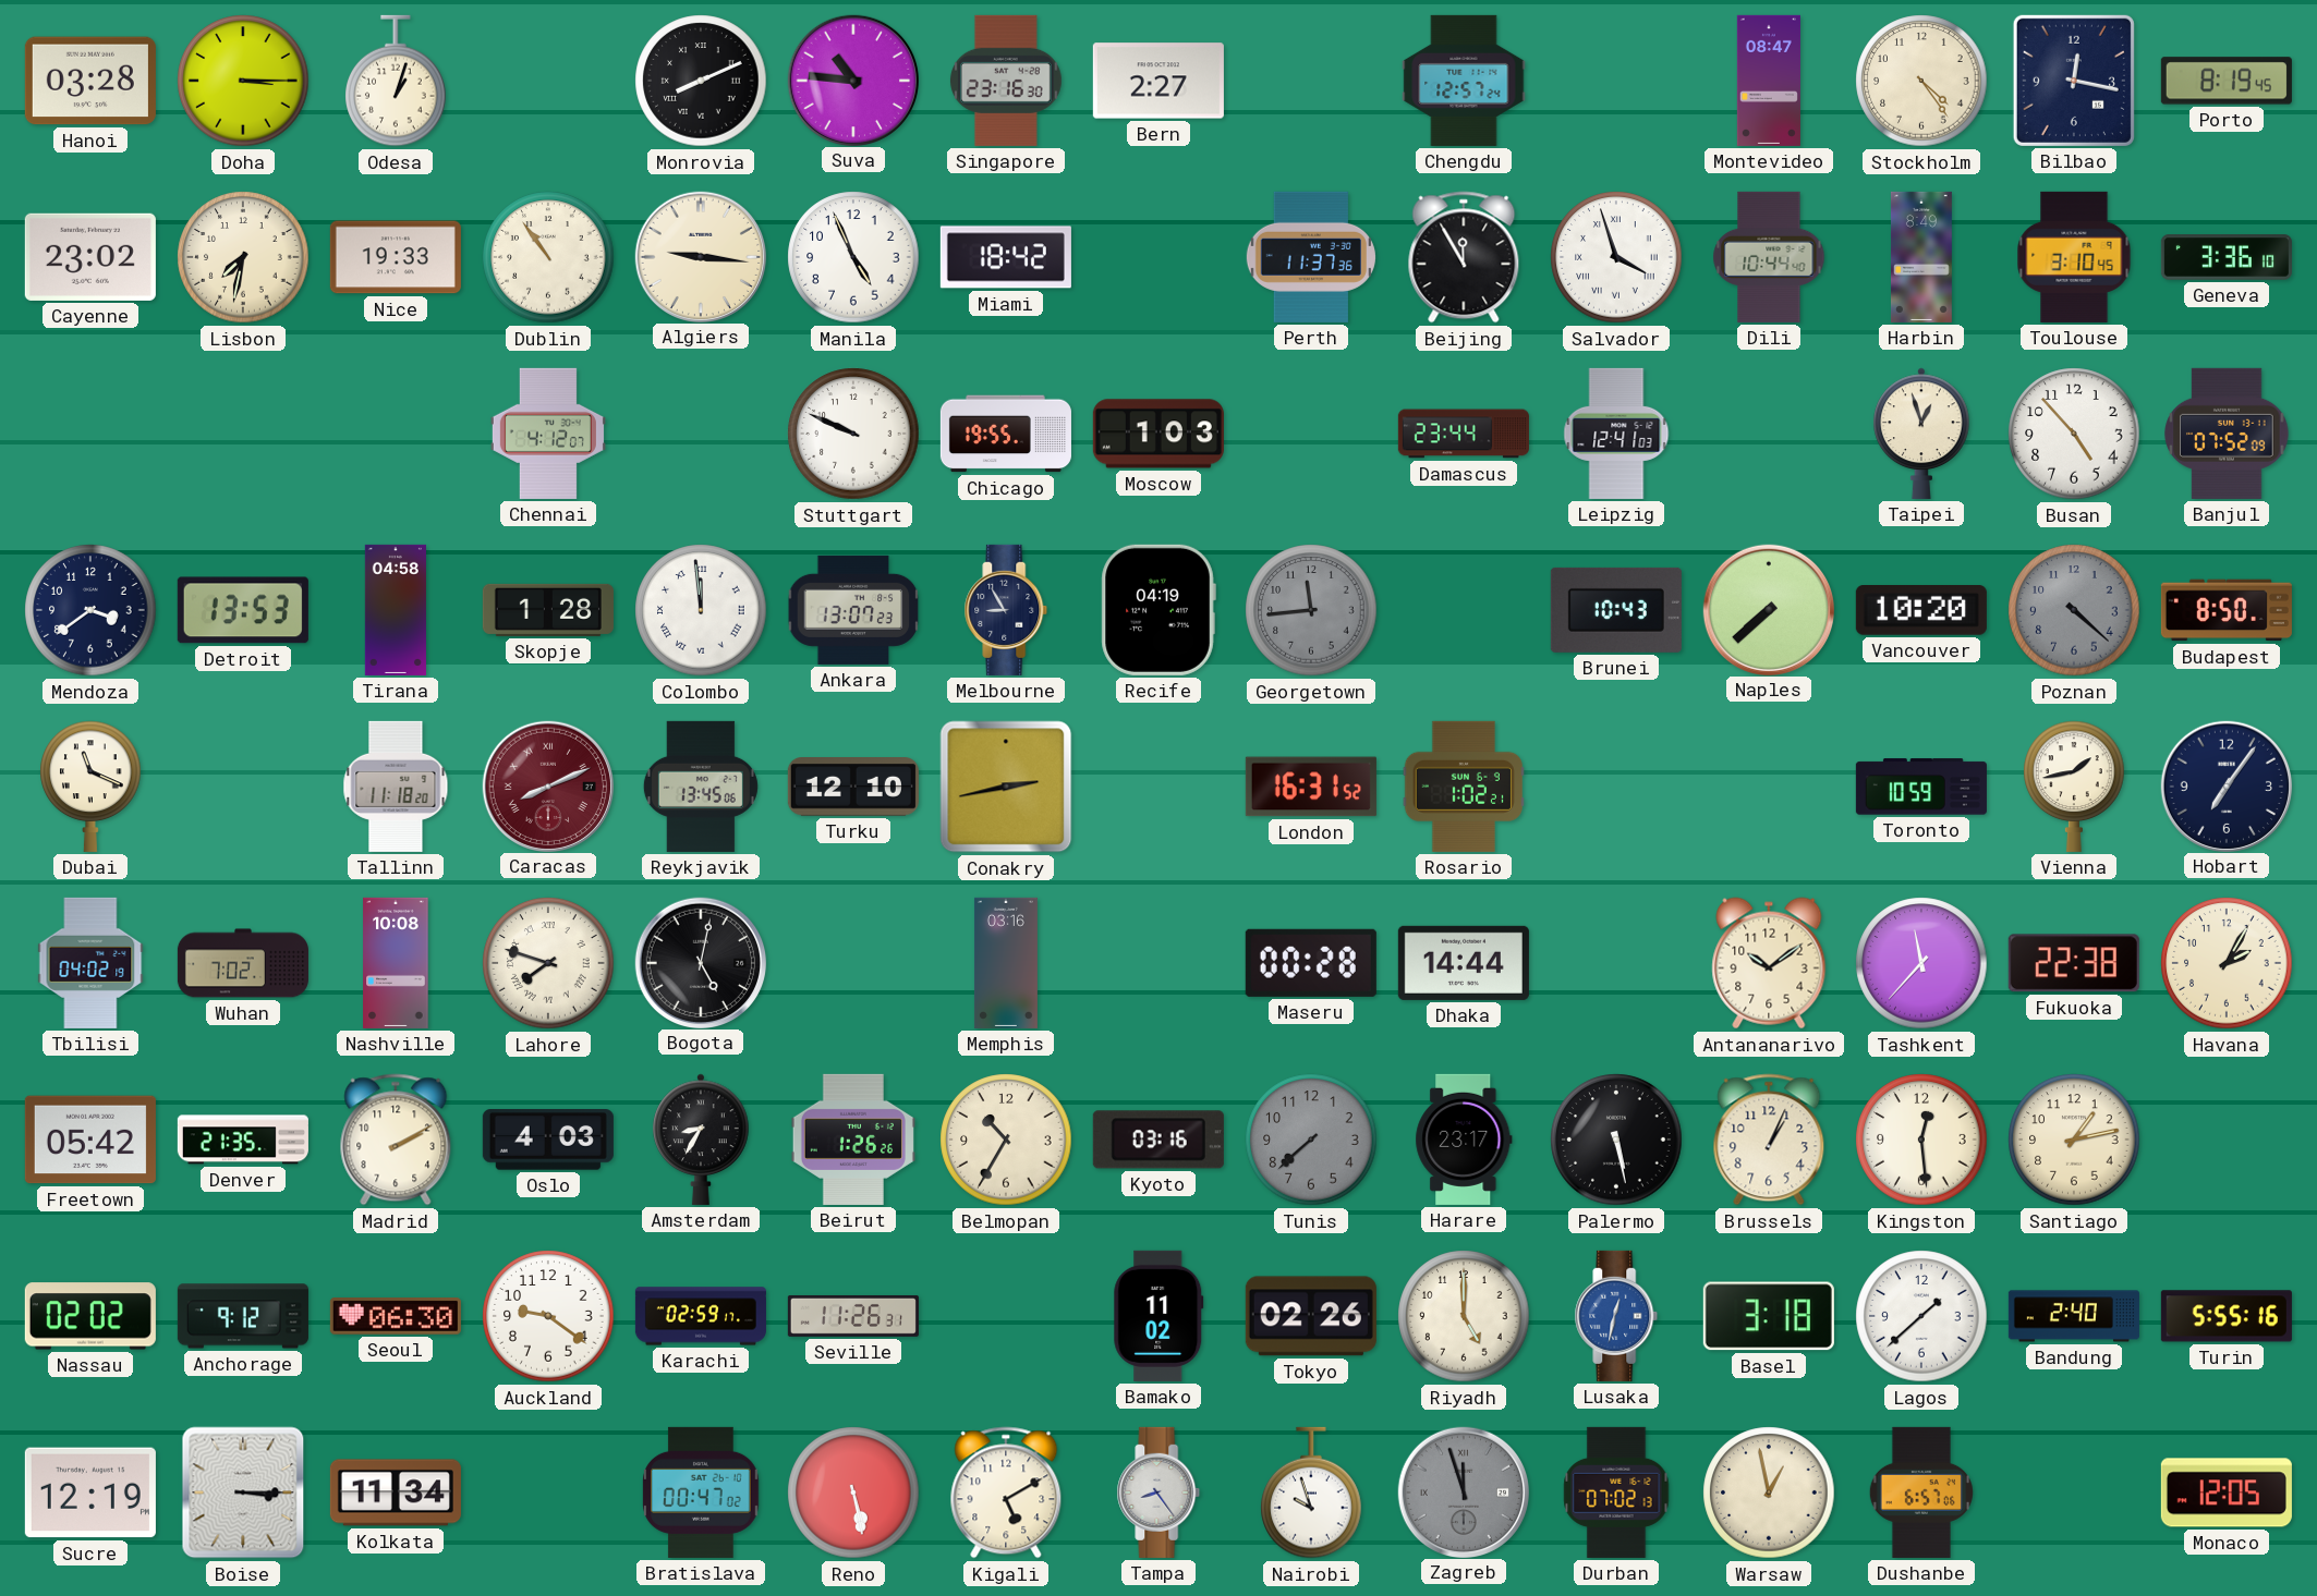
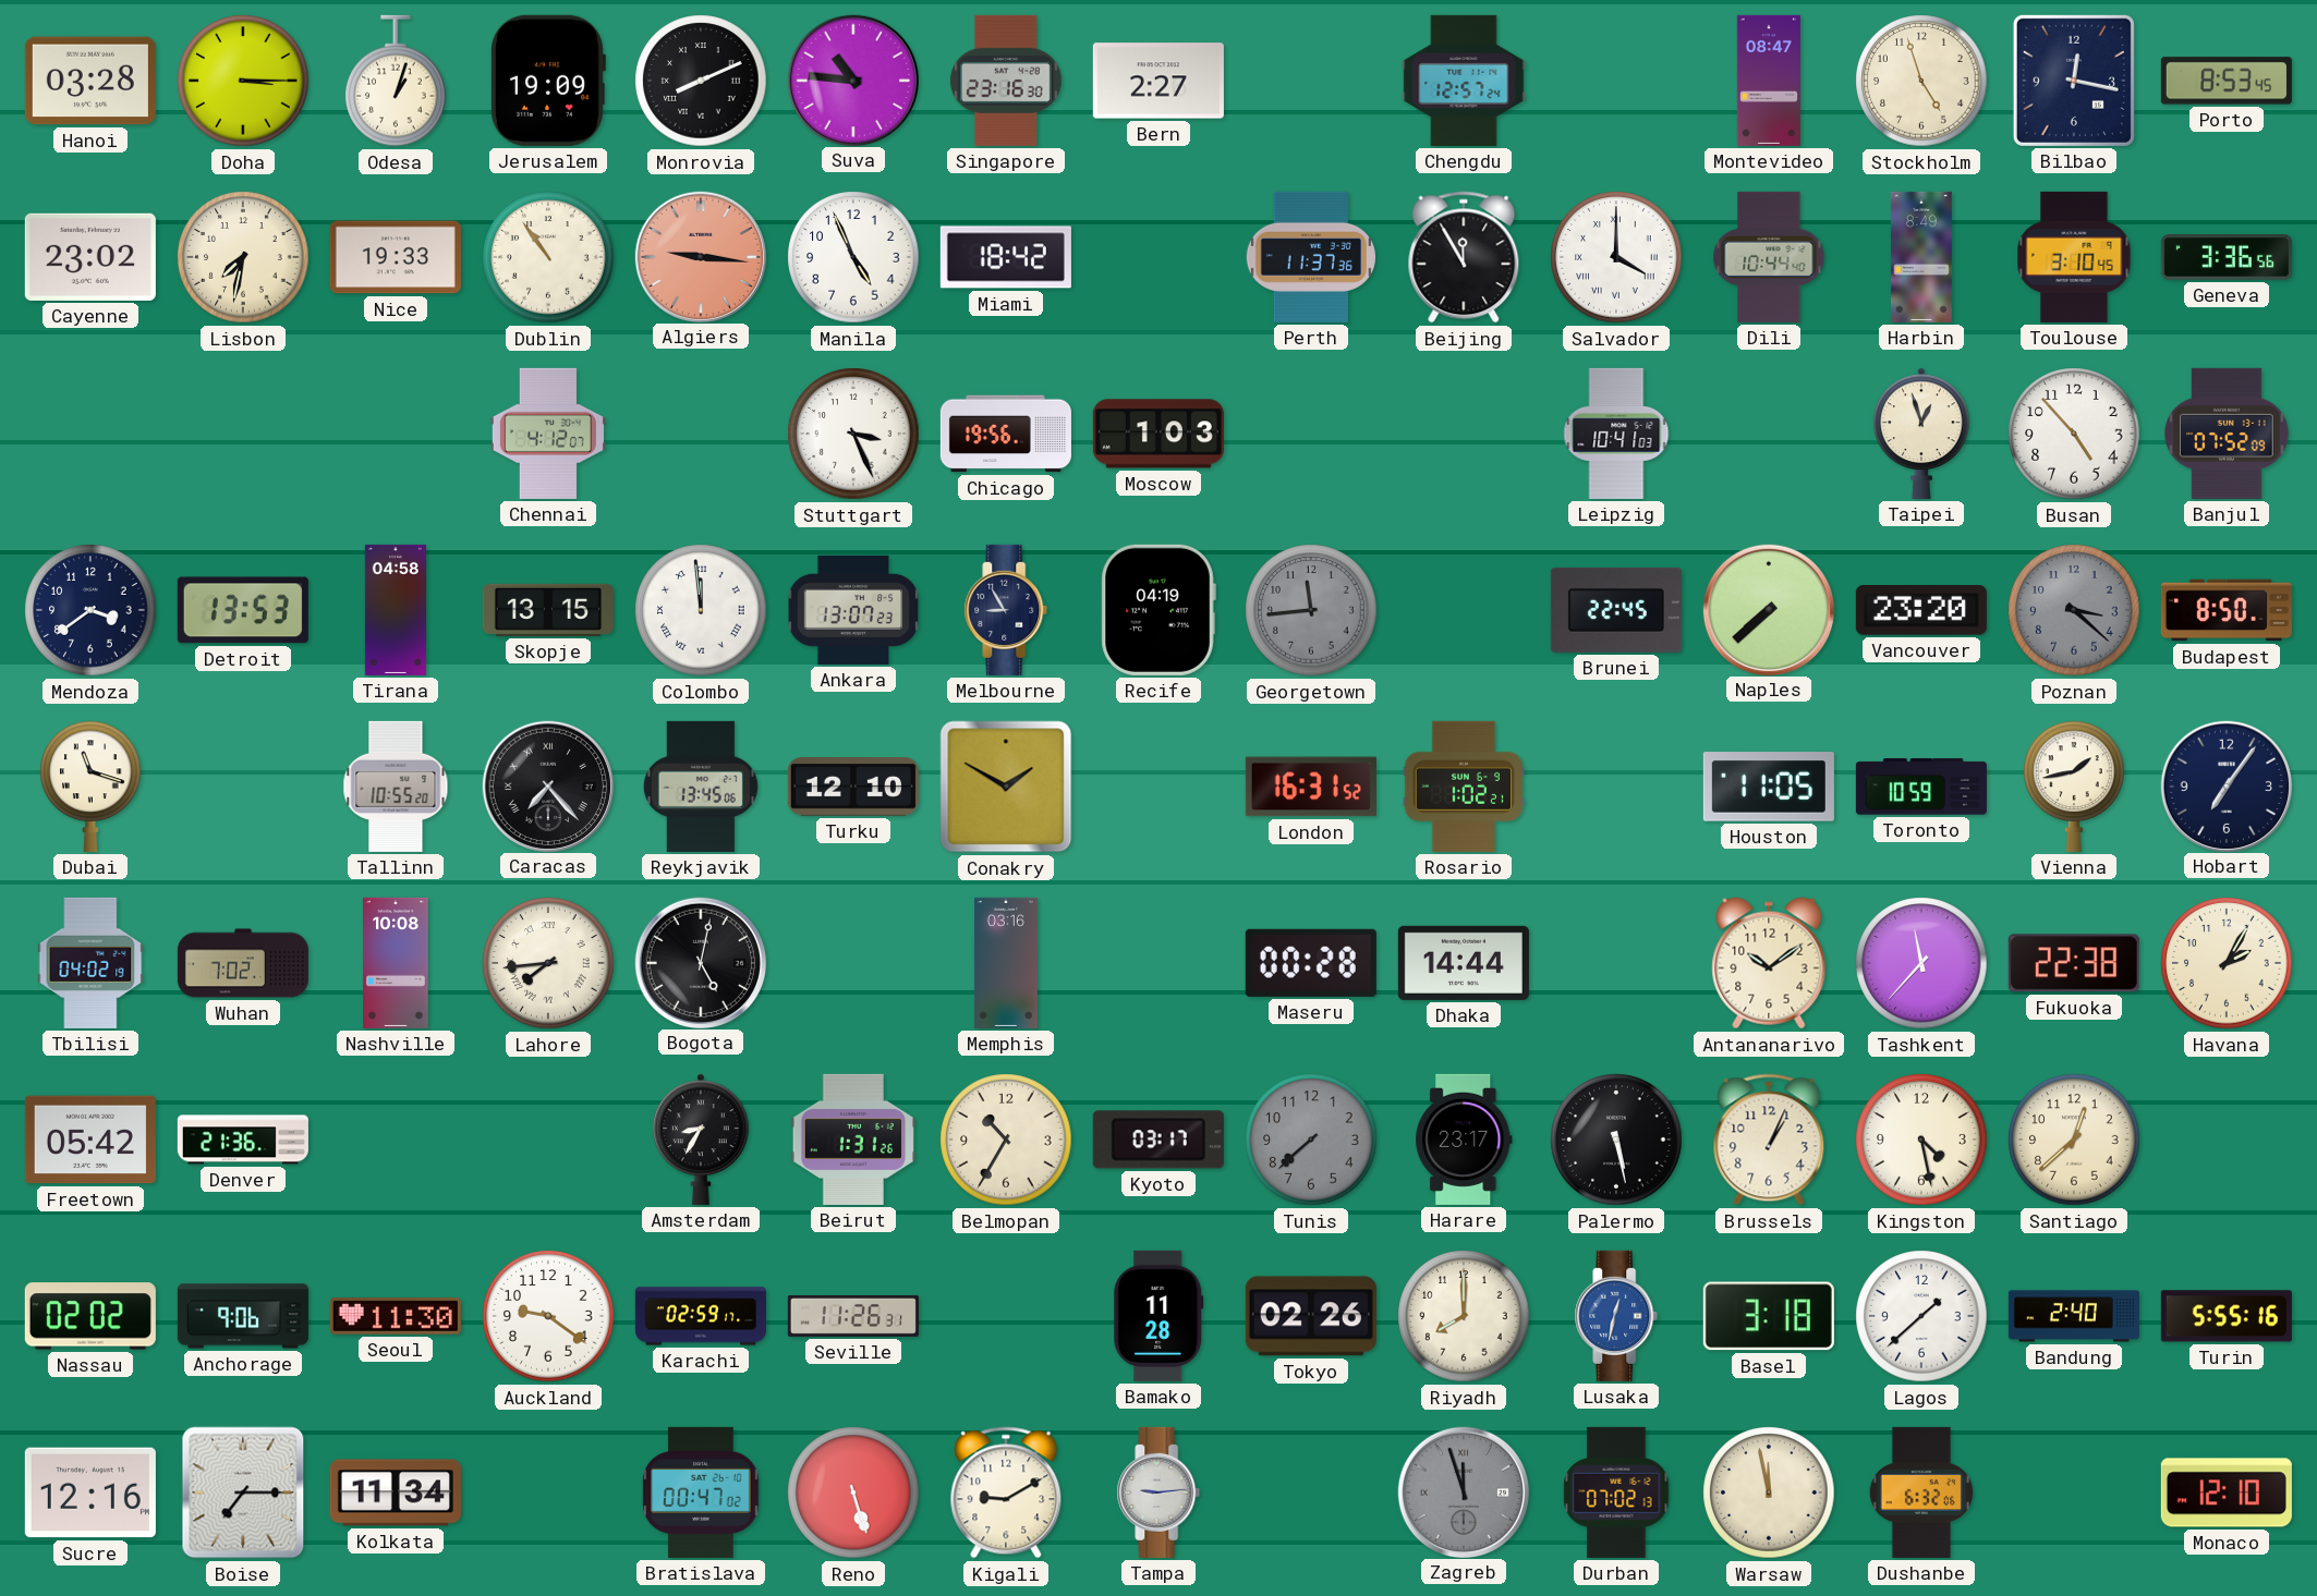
Jerusalem: none -> 19:09
Stockholm: 4:24 -> 4:57
Porto: 8:19 -> 8:53
Algiers dial: cream -> salmon
Salvador: 3:57 -> 4:00
Geneva: 3:36:10 -> 3:36:56
Stuttgart: 9:49 -> 3:26
Chicago: 19:55 -> 19:56
Damascus: 23:44 -> none
Leipzig: 12:41 -> 10:41
Skopje: 1:28 -> 13:15
Brunei: 10:43 -> 22:45
Vancouver: 10:20 -> 23:20
Poznan: 4:22 -> 3:22
Dubai: 11:19 -> 11:18
Tallinn: 11:18 -> 10:55
Caracas: 8:11 -> 7:23
Caracas dial: burgundy -> black
Conakry: 2:43 -> 1:50
Houston: none -> 11:05
Lahore: 7:48 -> 7:44
Denver: 21:35 -> 21:36
Madrid: 2:10 -> none
Oslo: 4:03 -> none
Beirut: 1:26 -> 1:31
Kyoto: 03:16 -> 03:17
Kingston: 12:29 -> 4:28
Santiago: 1:13 -> 12:38
Anchorage: 9:12 -> 9:06
Seoul: 06:30 -> 11:30
Bamako: 11:02 -> 11:28
Riyadh: 5:00 -> 8:00
Sucre: 12:19 -> 12:16
Boise: 3:15 -> 7:15
Reno: 5:28 -> 5:27
Kigali: 5:10 -> 9:10
Tampa: 8:24 -> 9:14
Nairobi: 9:57 -> none
Warsaw: 12:58 -> 11:58
Dushanbe: 6:57 -> 6:32
Monaco: 12:05 -> 12:10
